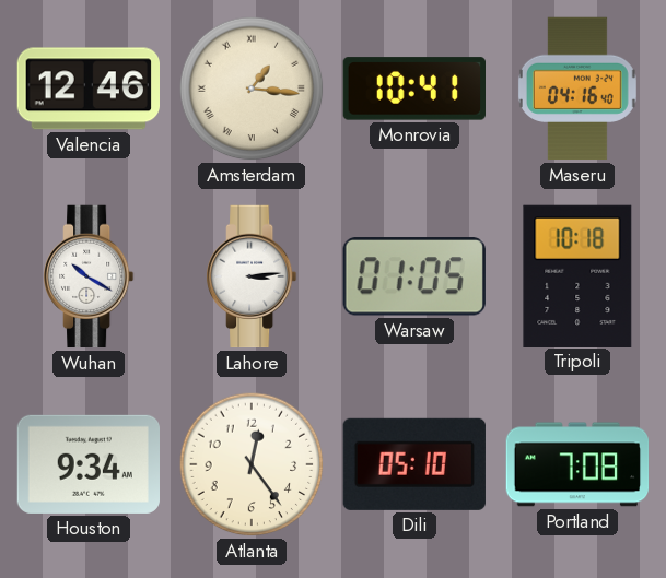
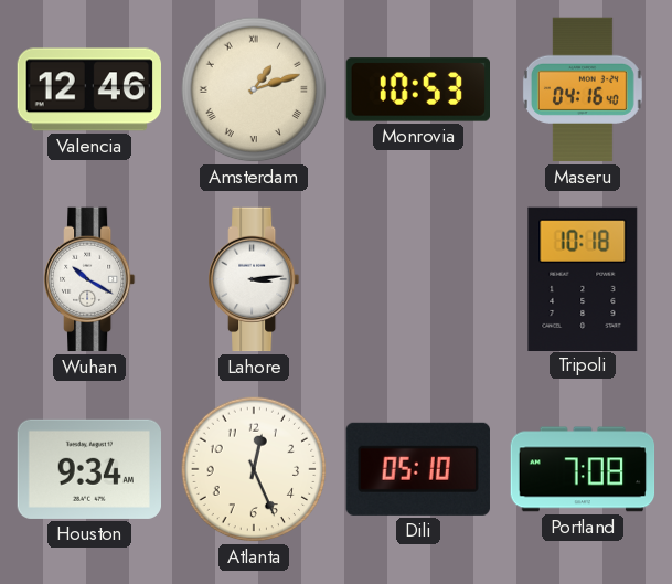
Amsterdam: 1:16 -> 1:12
Monrovia: 10:41 -> 10:53
Warsaw: 01:05 -> none
Atlanta: 12:24 -> 12:26
